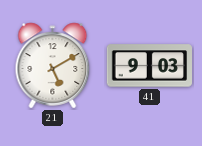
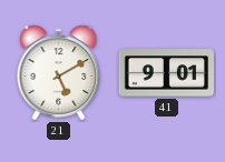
41: 9:03 -> 9:01
